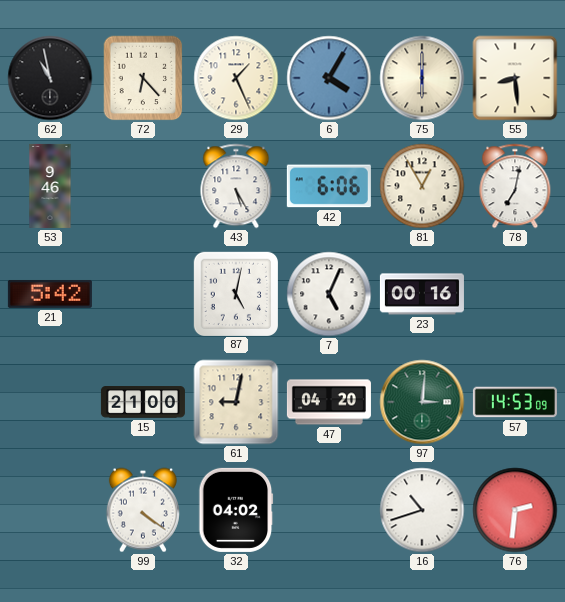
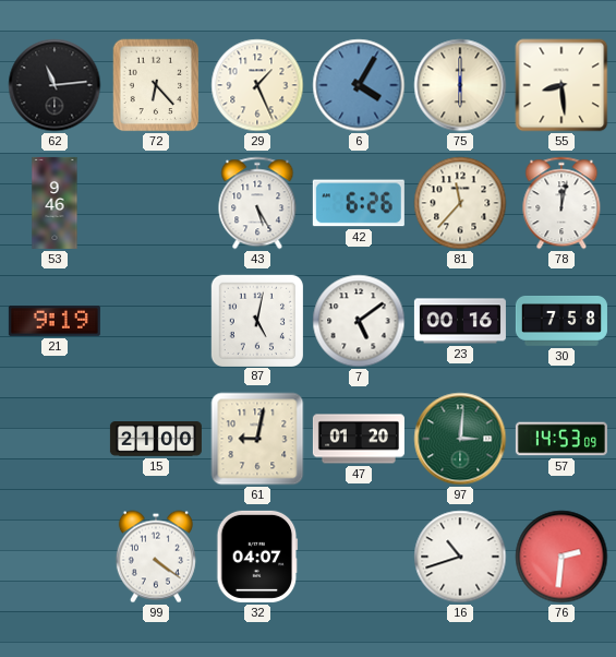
62: 10:58 -> 11:14
42: 6:06 -> 6:26
81: 12:55 -> 11:37
78: 7:02 -> 12:02
21: 5:42 -> 9:19
7: 5:04 -> 5:09
30: none -> 7:58
47: 04:20 -> 01:20
32: 04:02 -> 04:07
